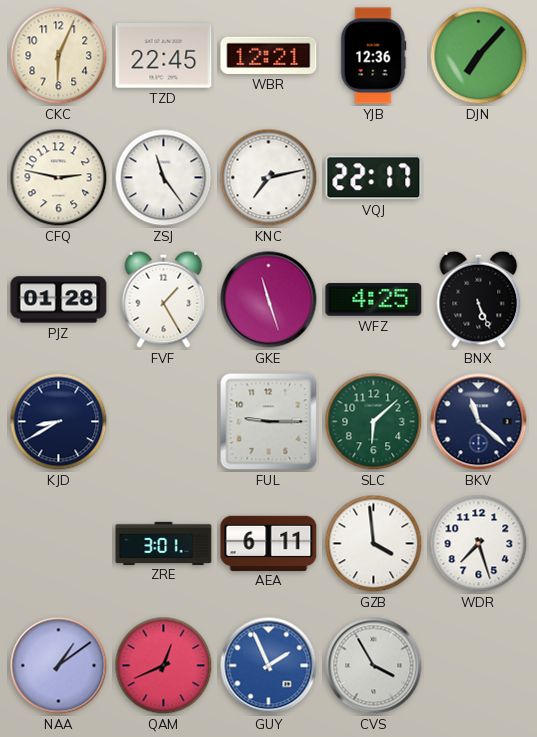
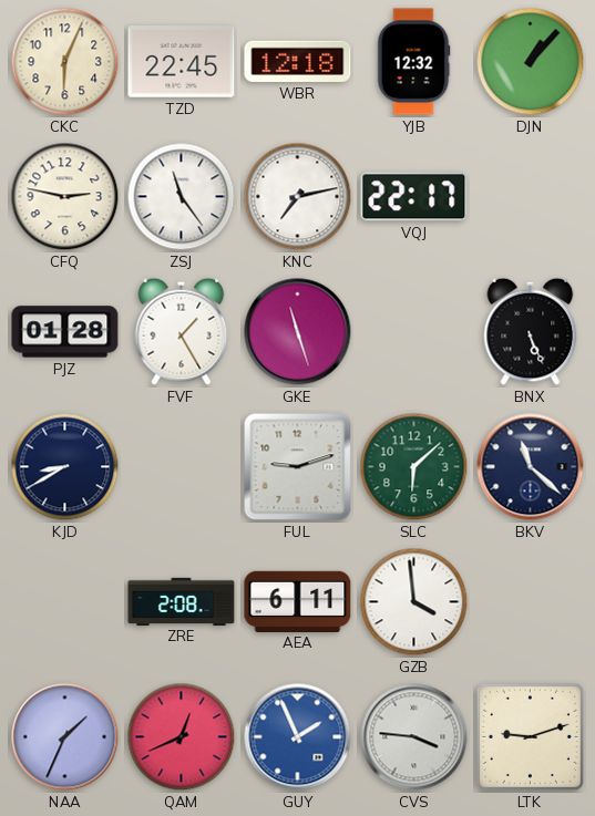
WBR: 12:21 -> 12:18
YJB: 12:36 -> 12:32
DJN: 7:07 -> 1:07
WFZ: 4:25 -> none
FUL: 9:15 -> 9:12
ZRE: 3:01 -> 2:08
WDR: 7:27 -> none
NAA: 1:09 -> 1:34
CVS: 3:55 -> 3:46
LTK: none -> 9:12
